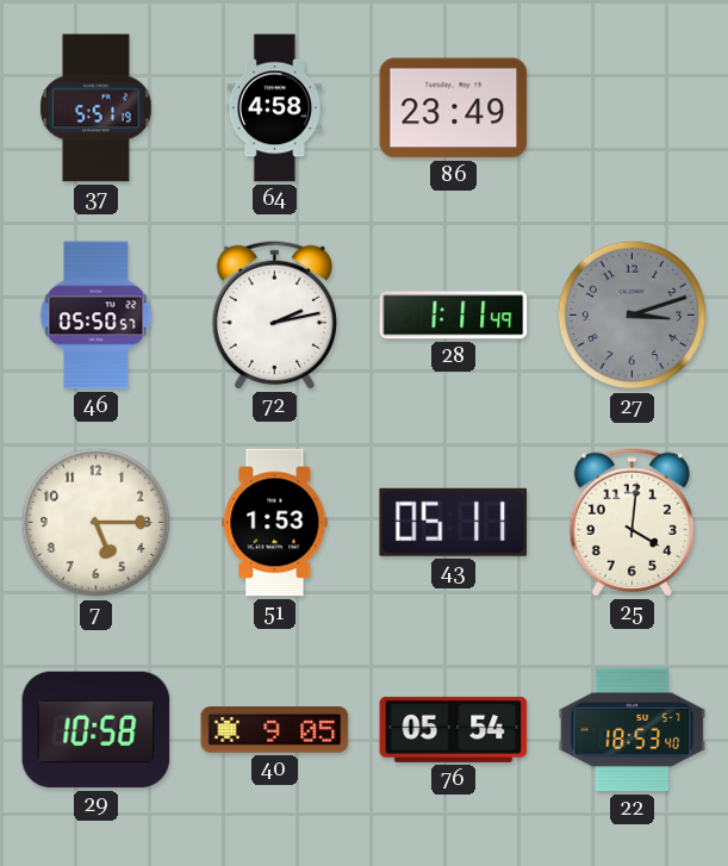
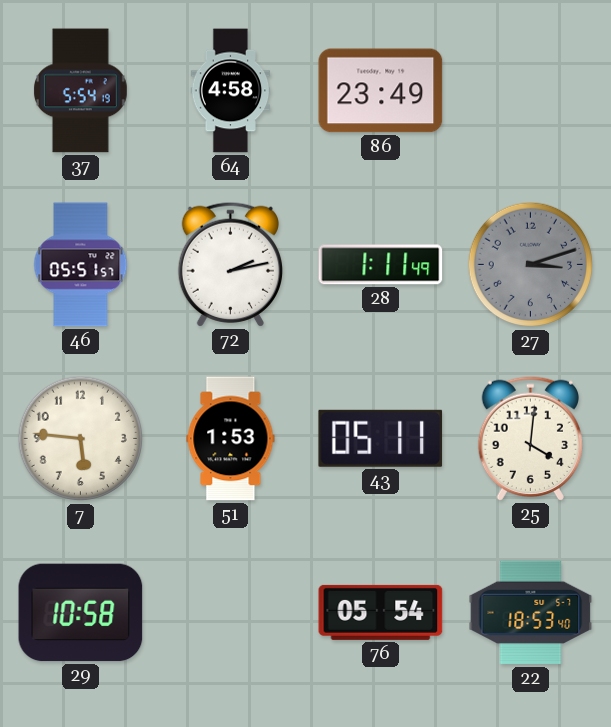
37: 5:51 -> 5:54
46: 05:50 -> 05:51
7: 5:15 -> 5:46
40: 9:05 -> none
